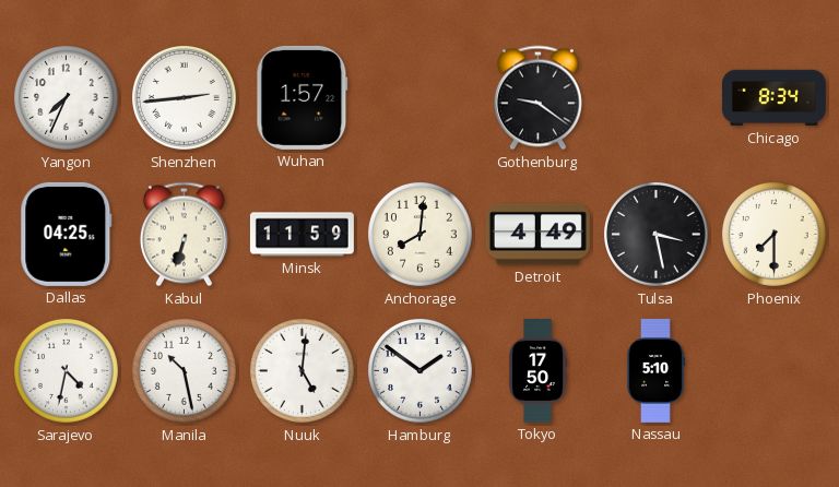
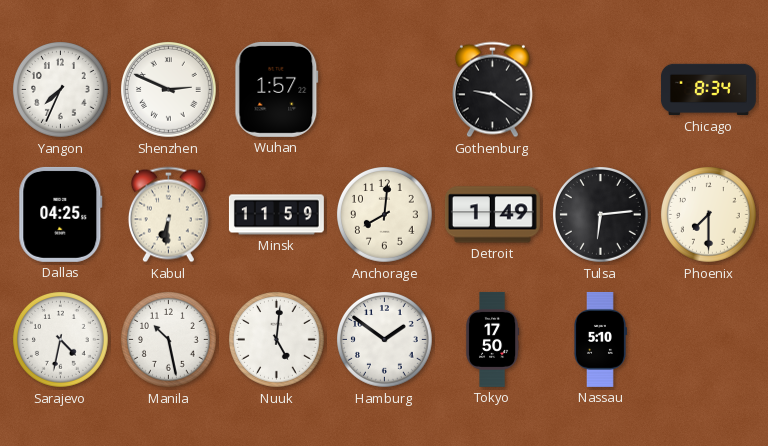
Shenzhen: 2:44 -> 2:49
Kabul: 6:33 -> 6:31
Detroit: 4:49 -> 1:49
Tulsa: 3:28 -> 6:14
